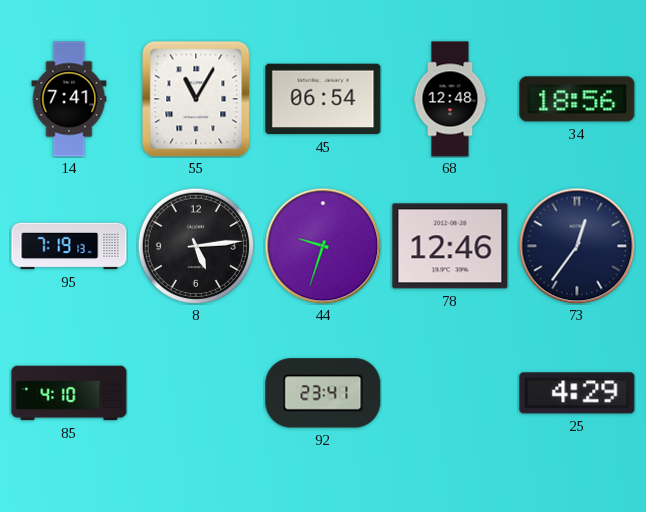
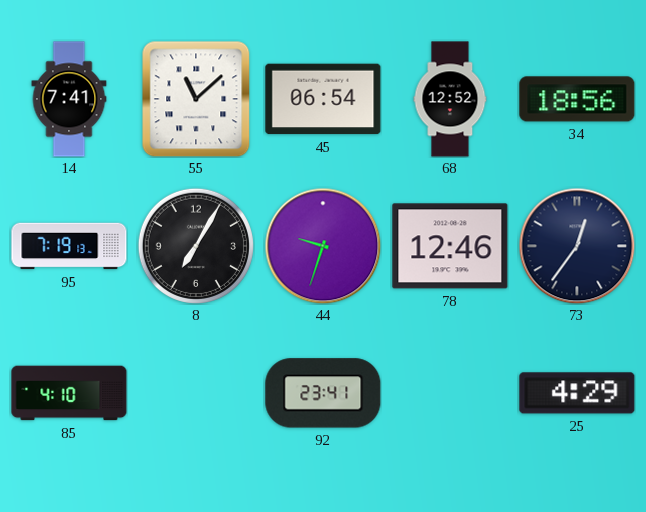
55: 11:05 -> 11:08
68: 12:48 -> 12:52
8: 5:14 -> 7:05
